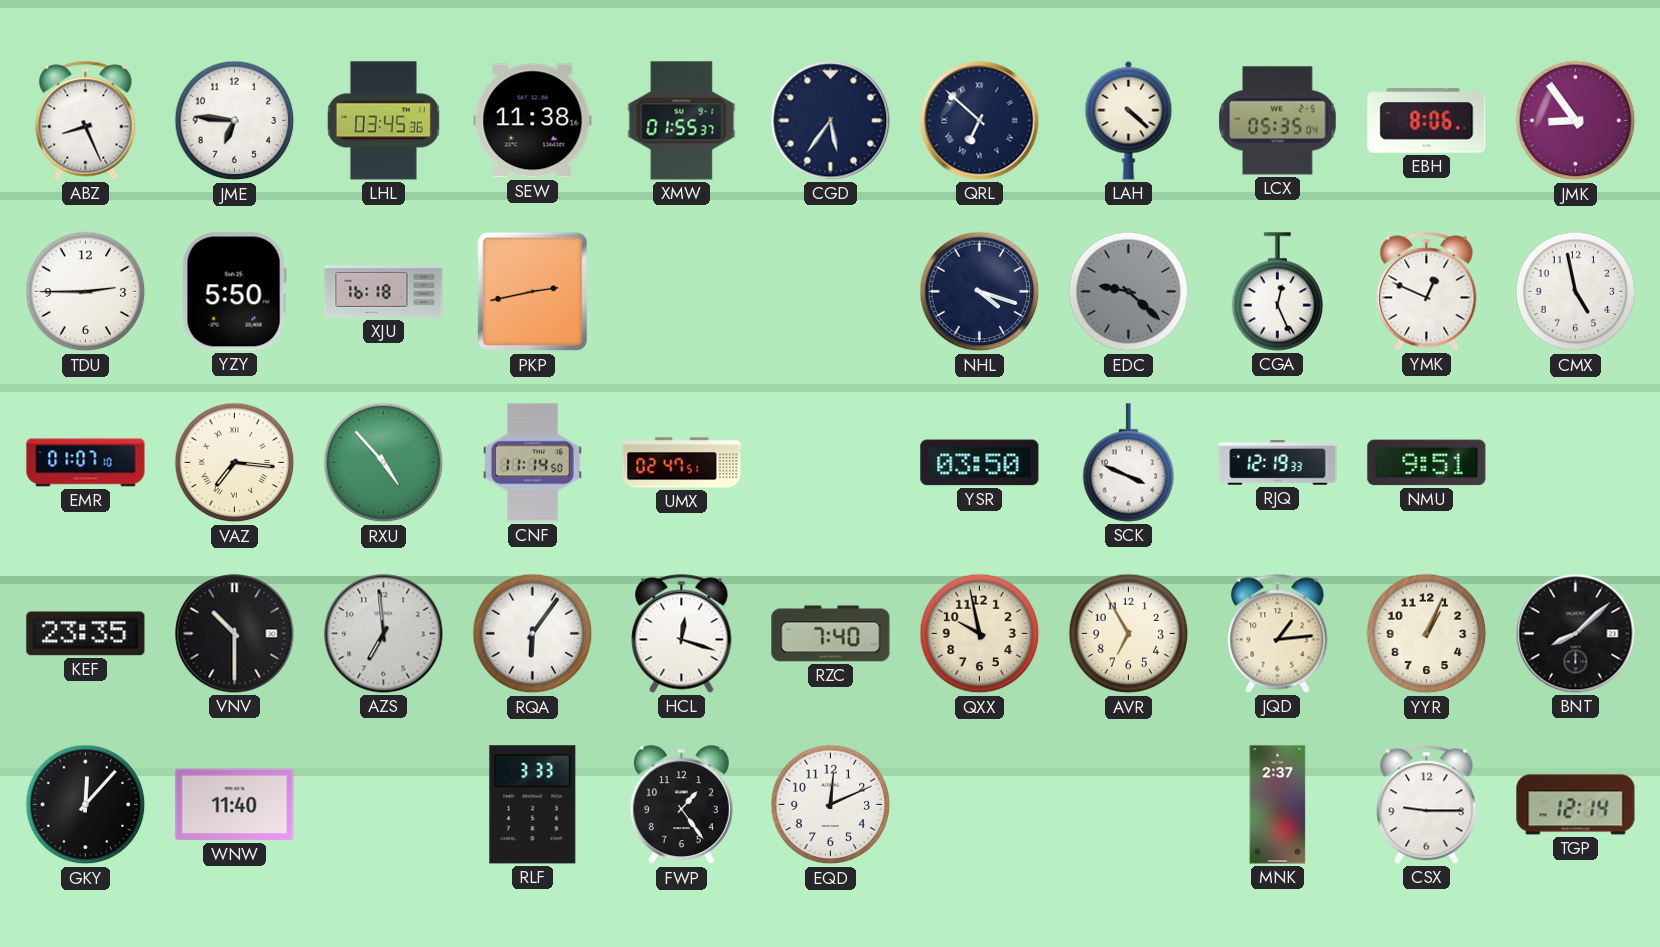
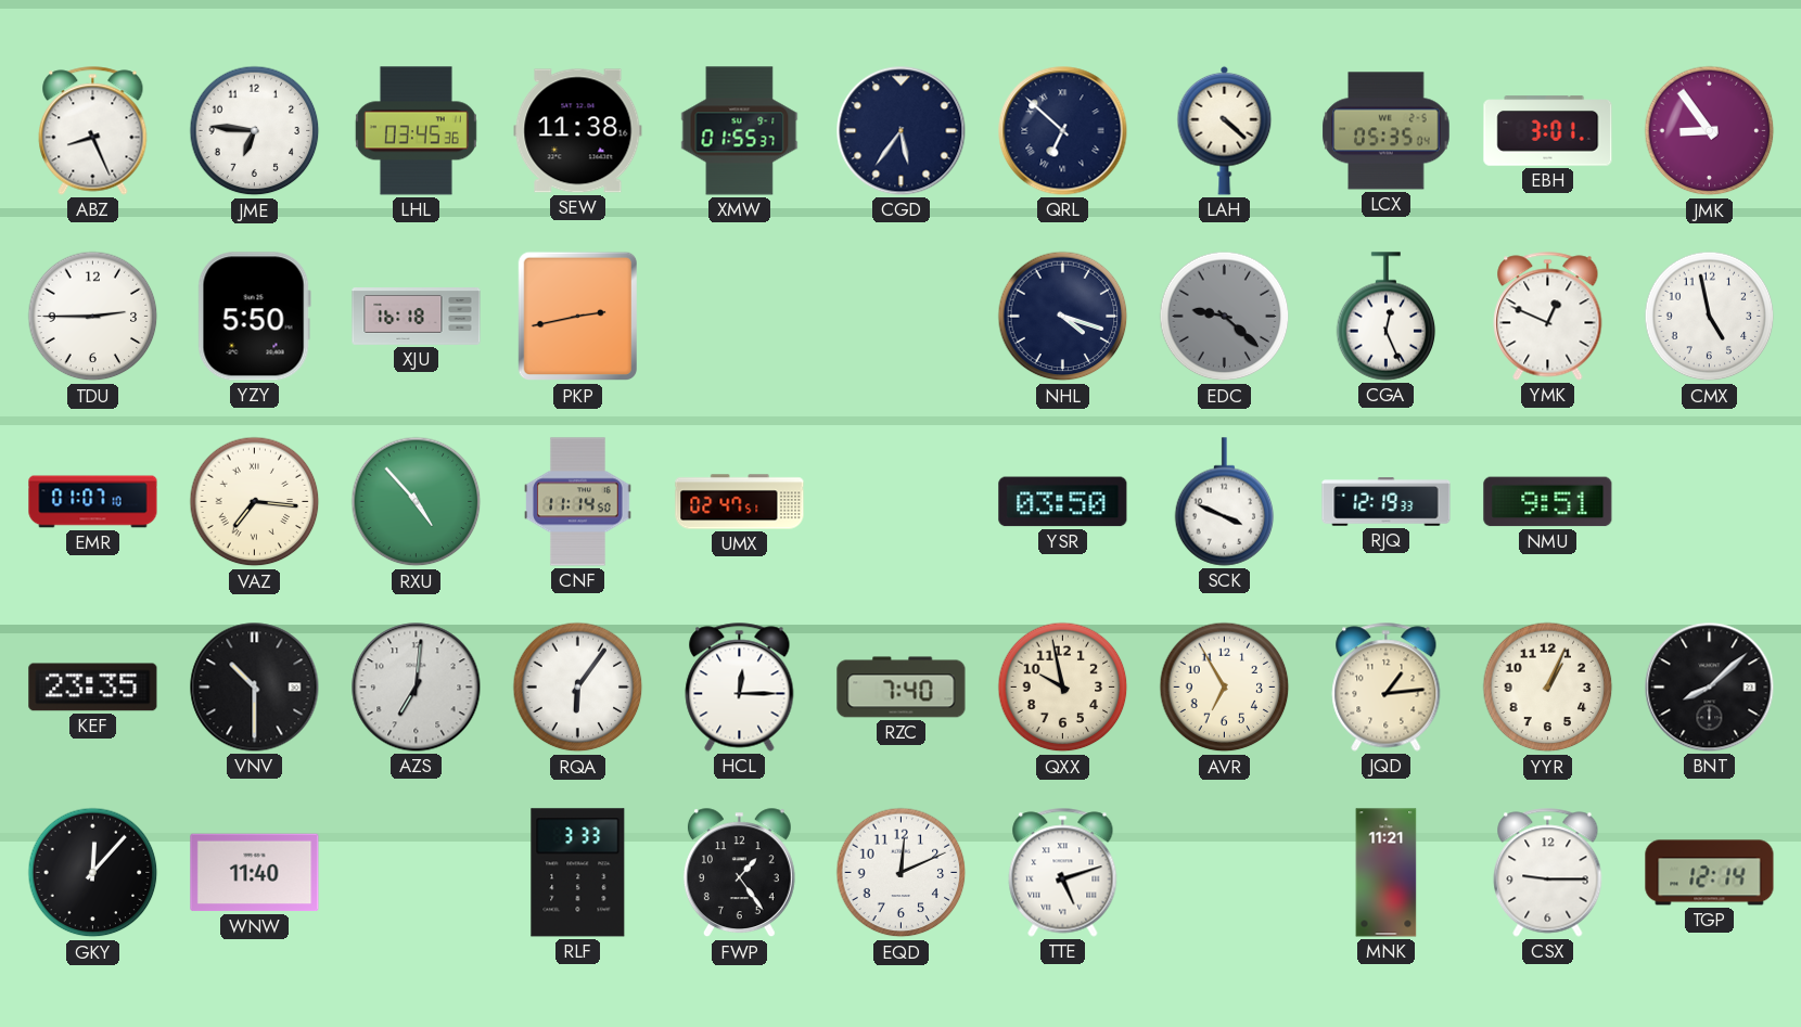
EBH: 8:06 -> 3:01
AZS: 6:59 -> 7:01
HCL: 12:18 -> 12:15
TTE: none -> 5:12
MNK: 2:37 -> 11:21
